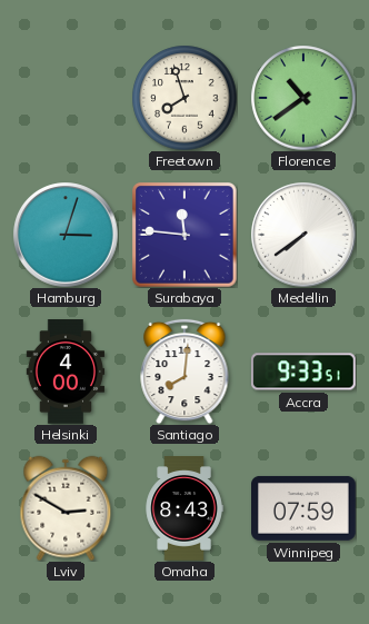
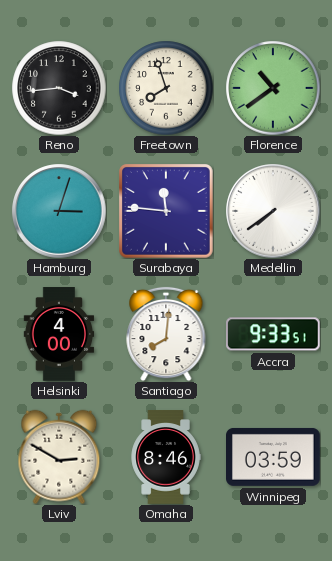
Reno: none -> 3:44
Omaha: 8:43 -> 8:46
Winnipeg: 07:59 -> 03:59
